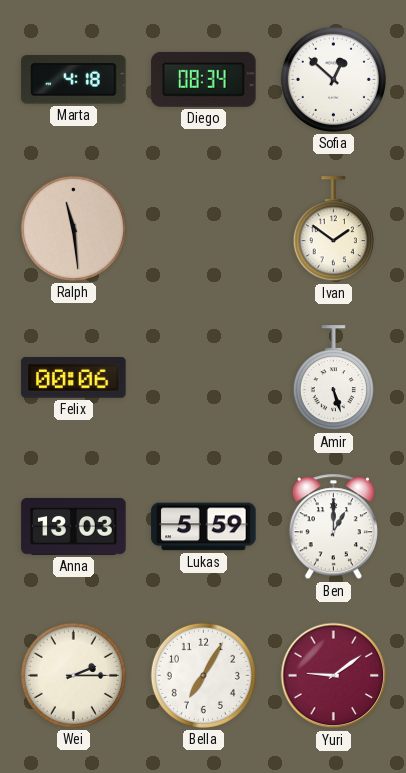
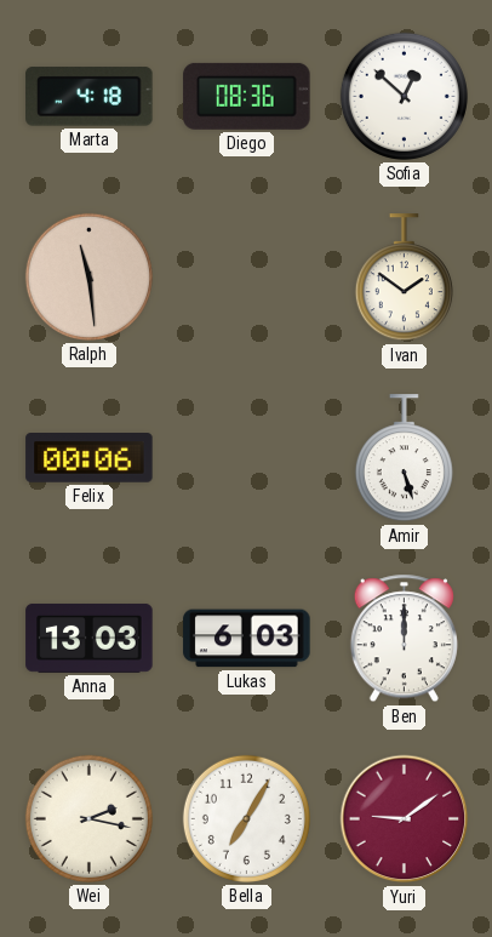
Diego: 08:34 -> 08:36
Lukas: 5:59 -> 6:03
Ben: 1:00 -> 12:00
Wei: 2:15 -> 2:17
